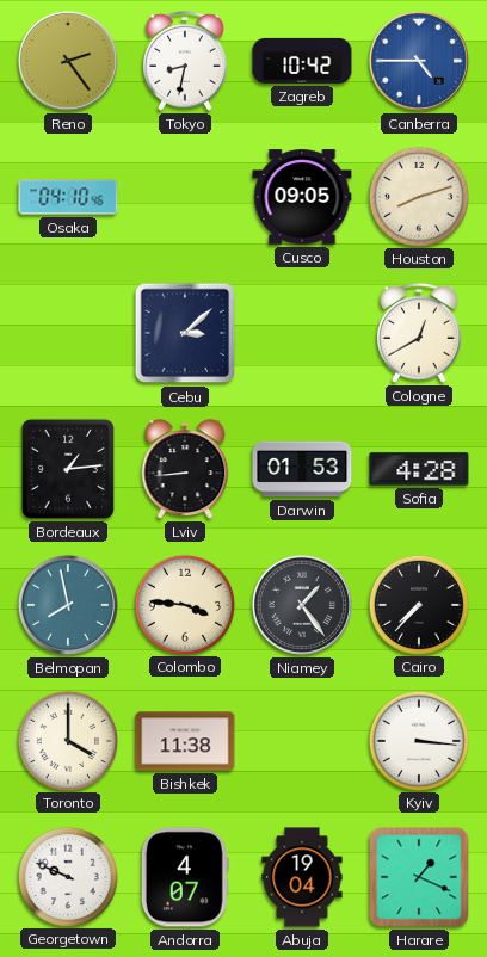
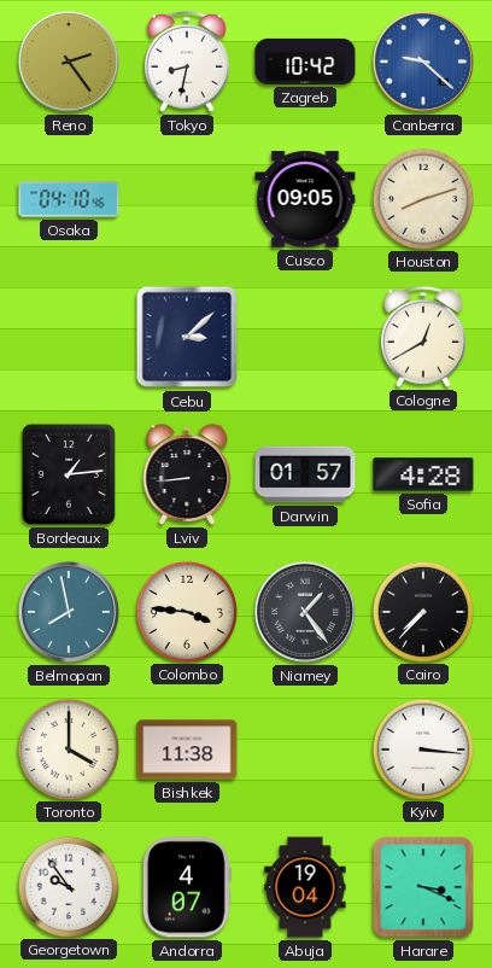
Canberra: 4:45 -> 9:22
Darwin: 01:53 -> 01:57
Georgetown: 9:49 -> 9:54
Harare: 1:19 -> 3:19
